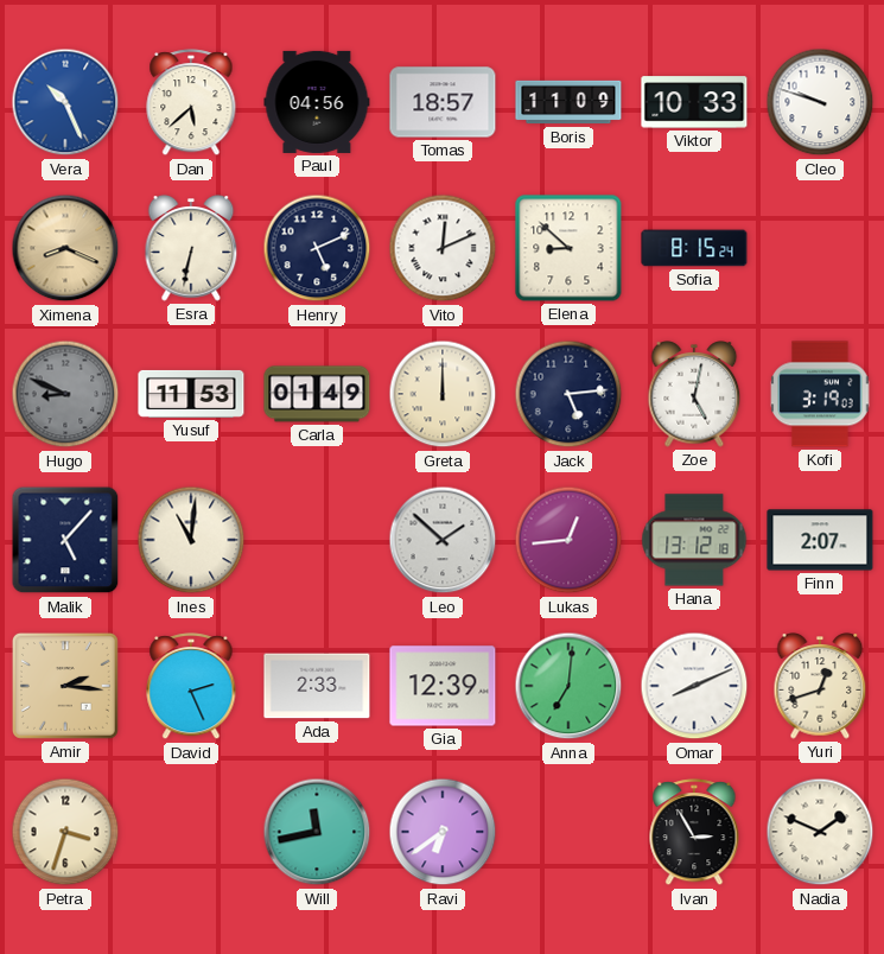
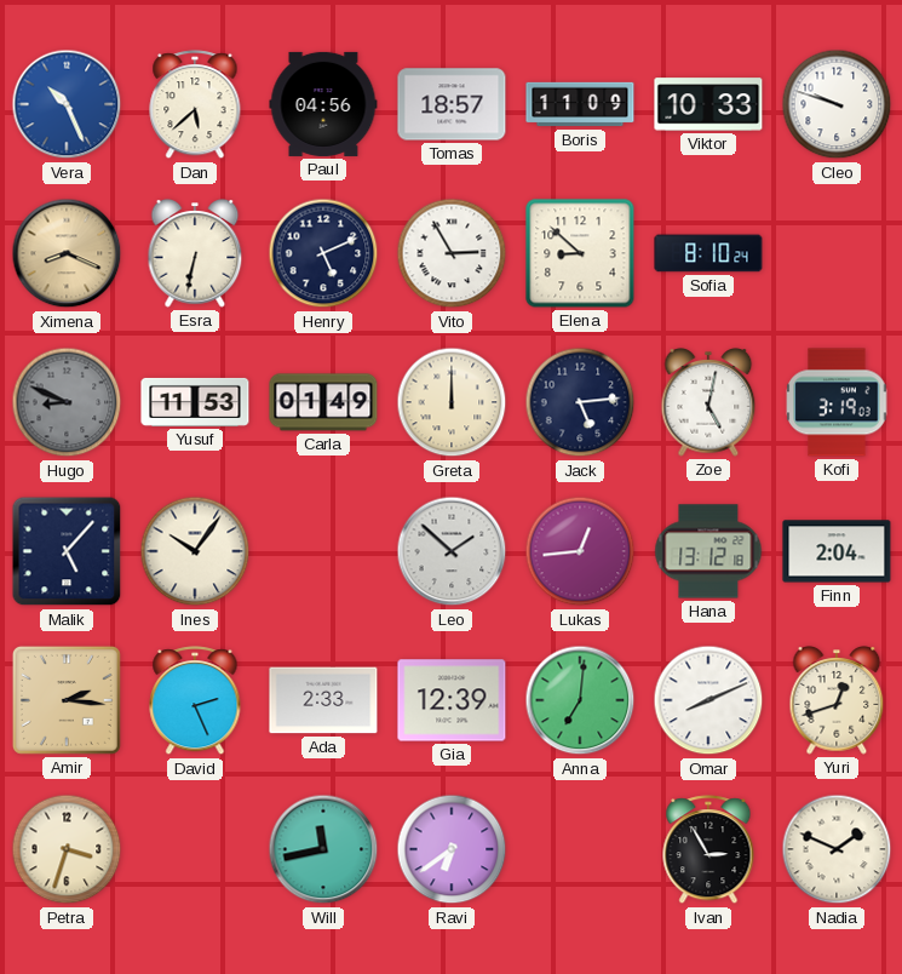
Vito: 12:11 -> 2:55
Sofia: 8:15 -> 8:10
Ines: 11:01 -> 10:06
Finn: 2:07 -> 2:04
